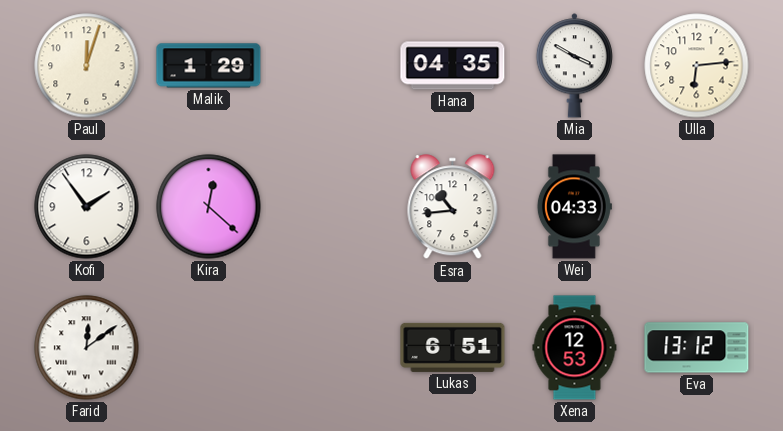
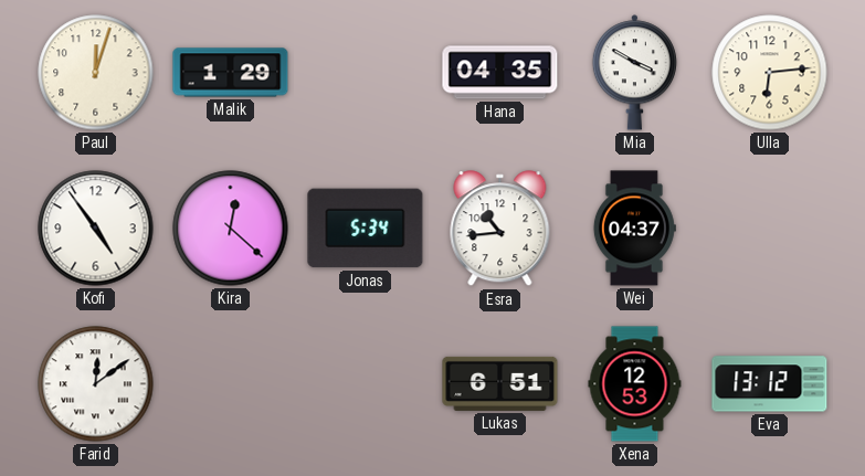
Kofi: 1:54 -> 4:54
Jonas: none -> 5:34
Wei: 04:33 -> 04:37
